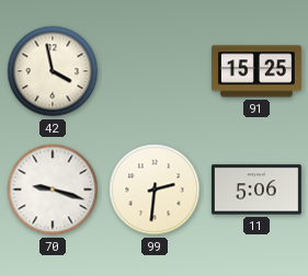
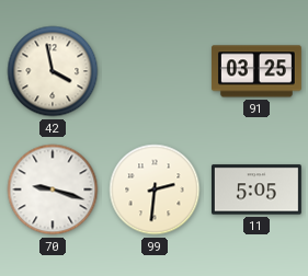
91: 15:25 -> 03:25
11: 5:06 -> 5:05
